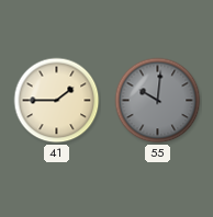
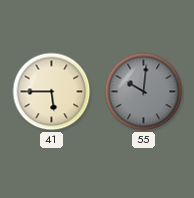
41: 1:45 -> 5:45
